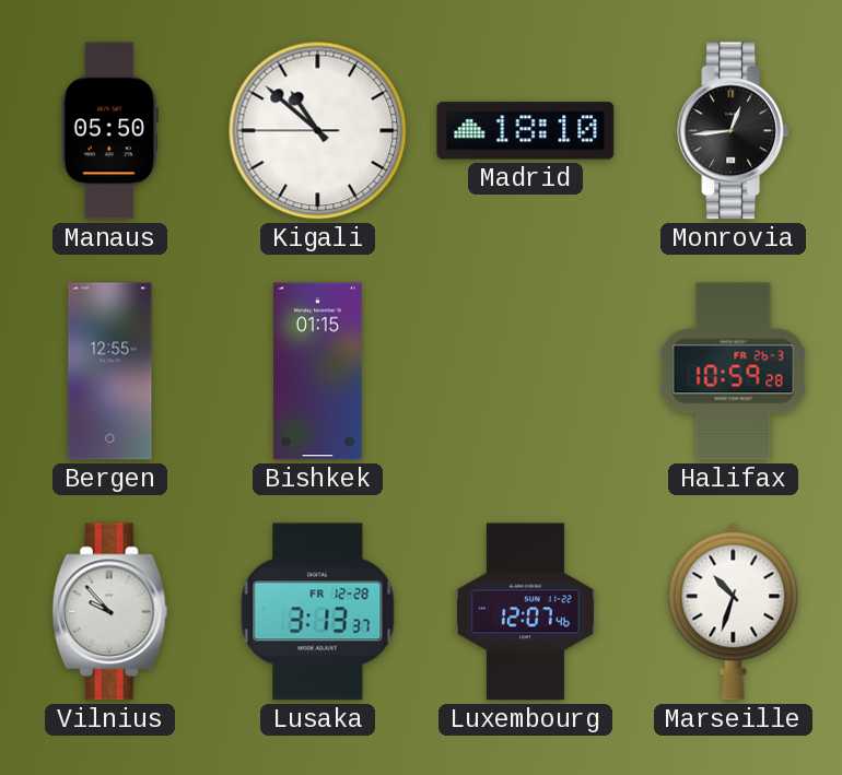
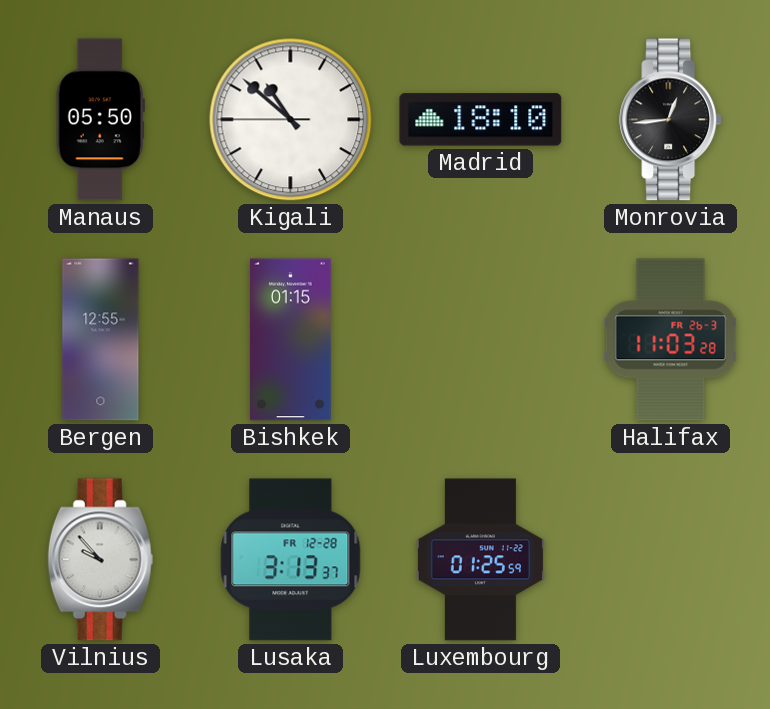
Halifax: 10:59 -> 11:03
Luxembourg: 12:07 -> 01:25
Marseille: 10:33 -> none
